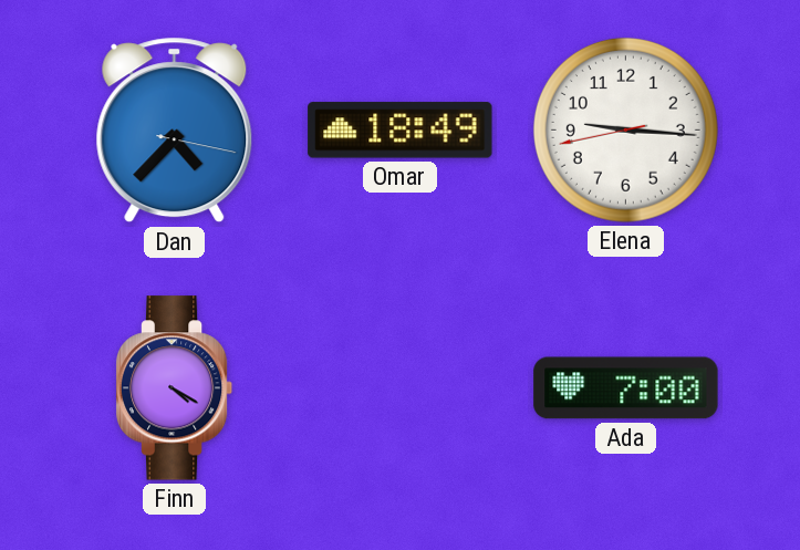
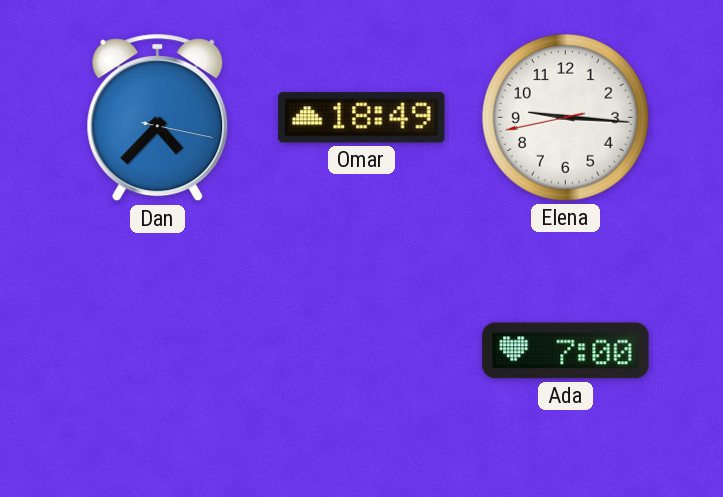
Finn: 4:20 -> none
